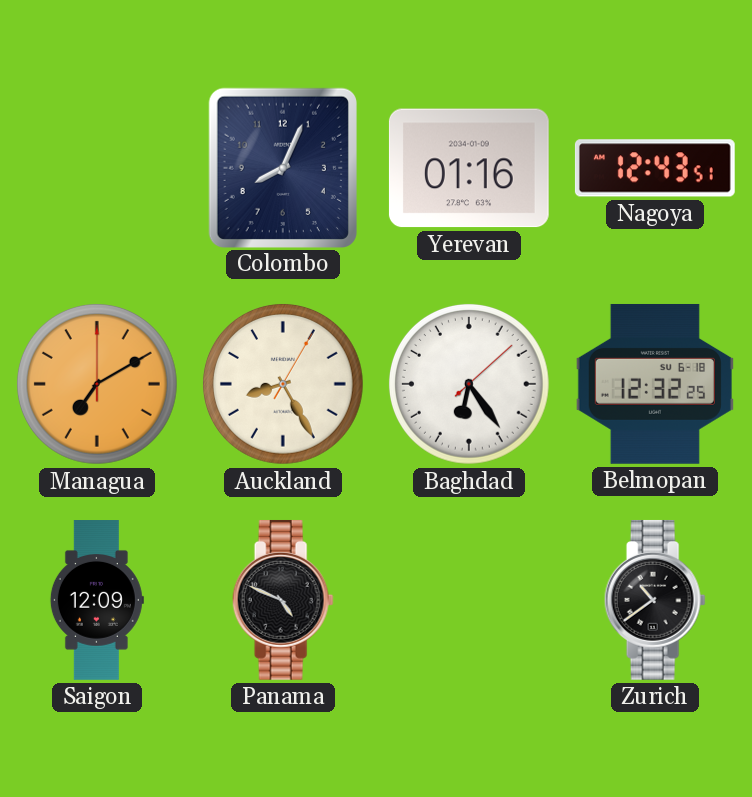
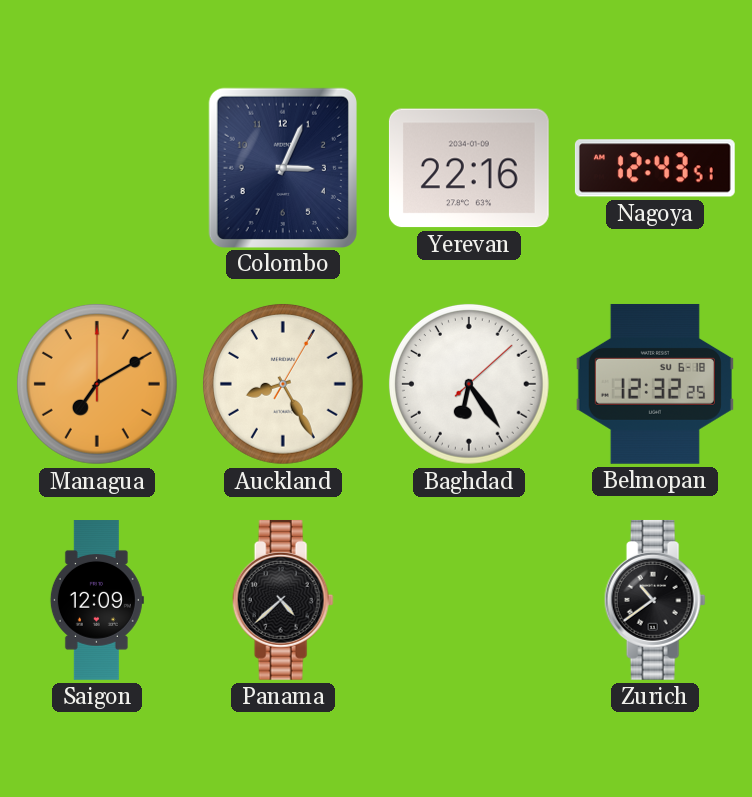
Colombo: 8:04 -> 3:04
Yerevan: 01:16 -> 22:16
Panama: 4:49 -> 4:38
